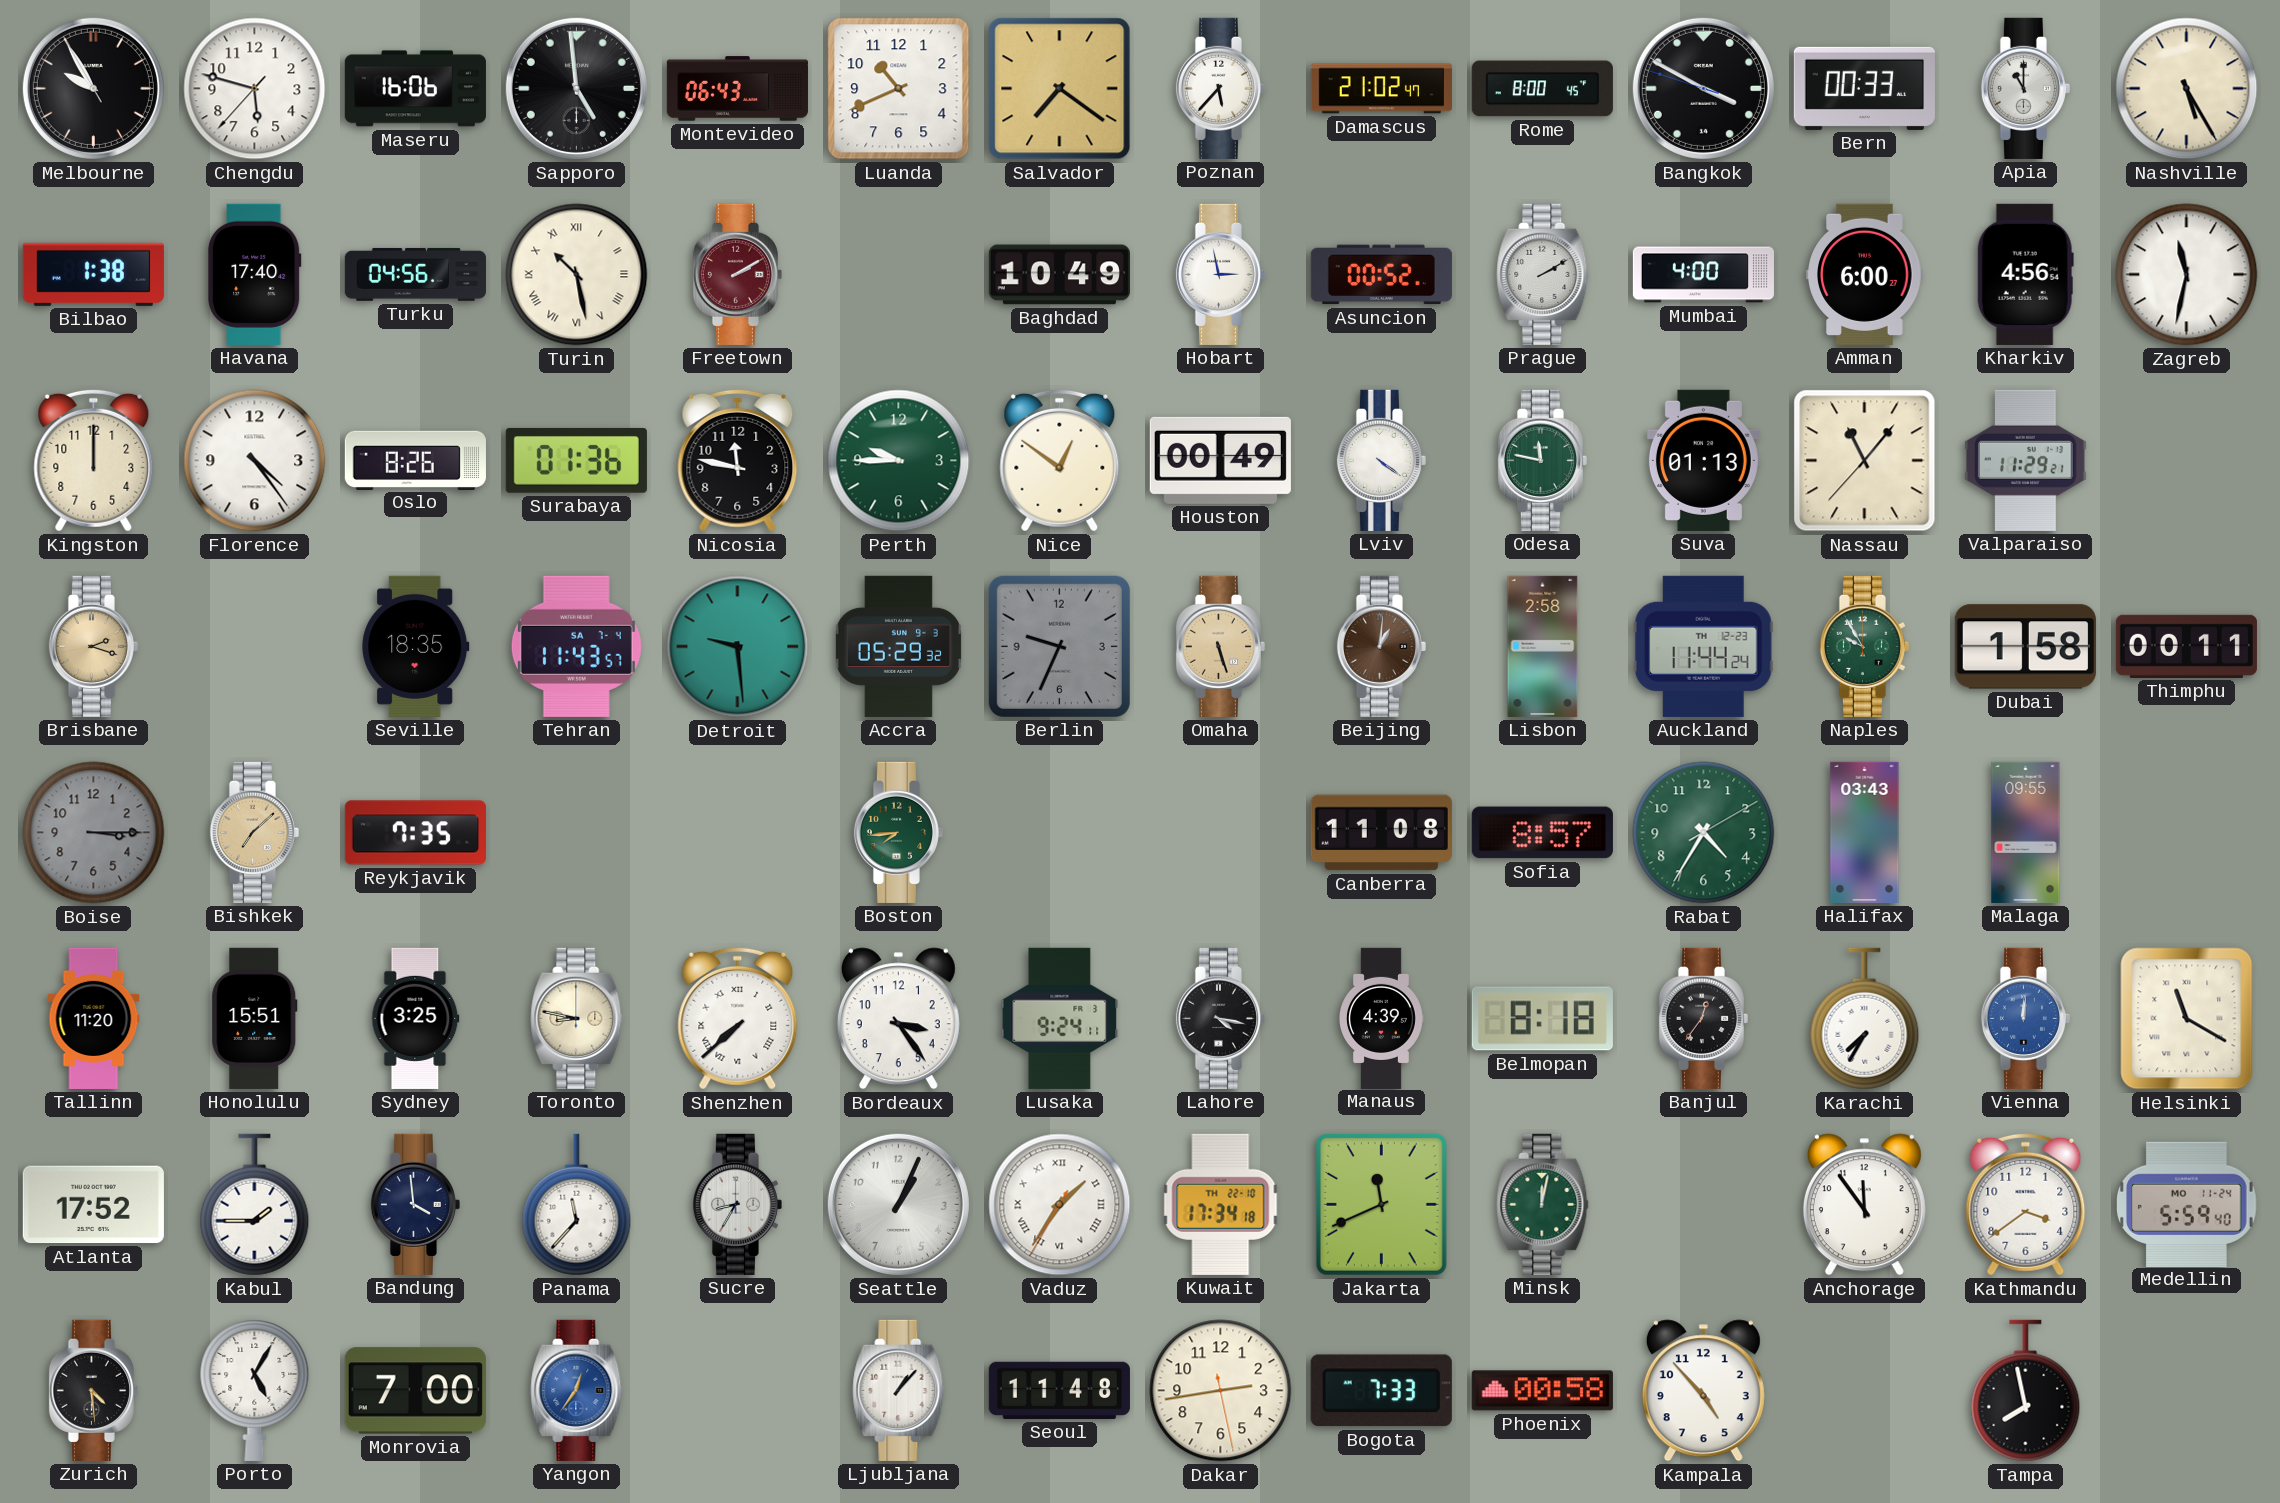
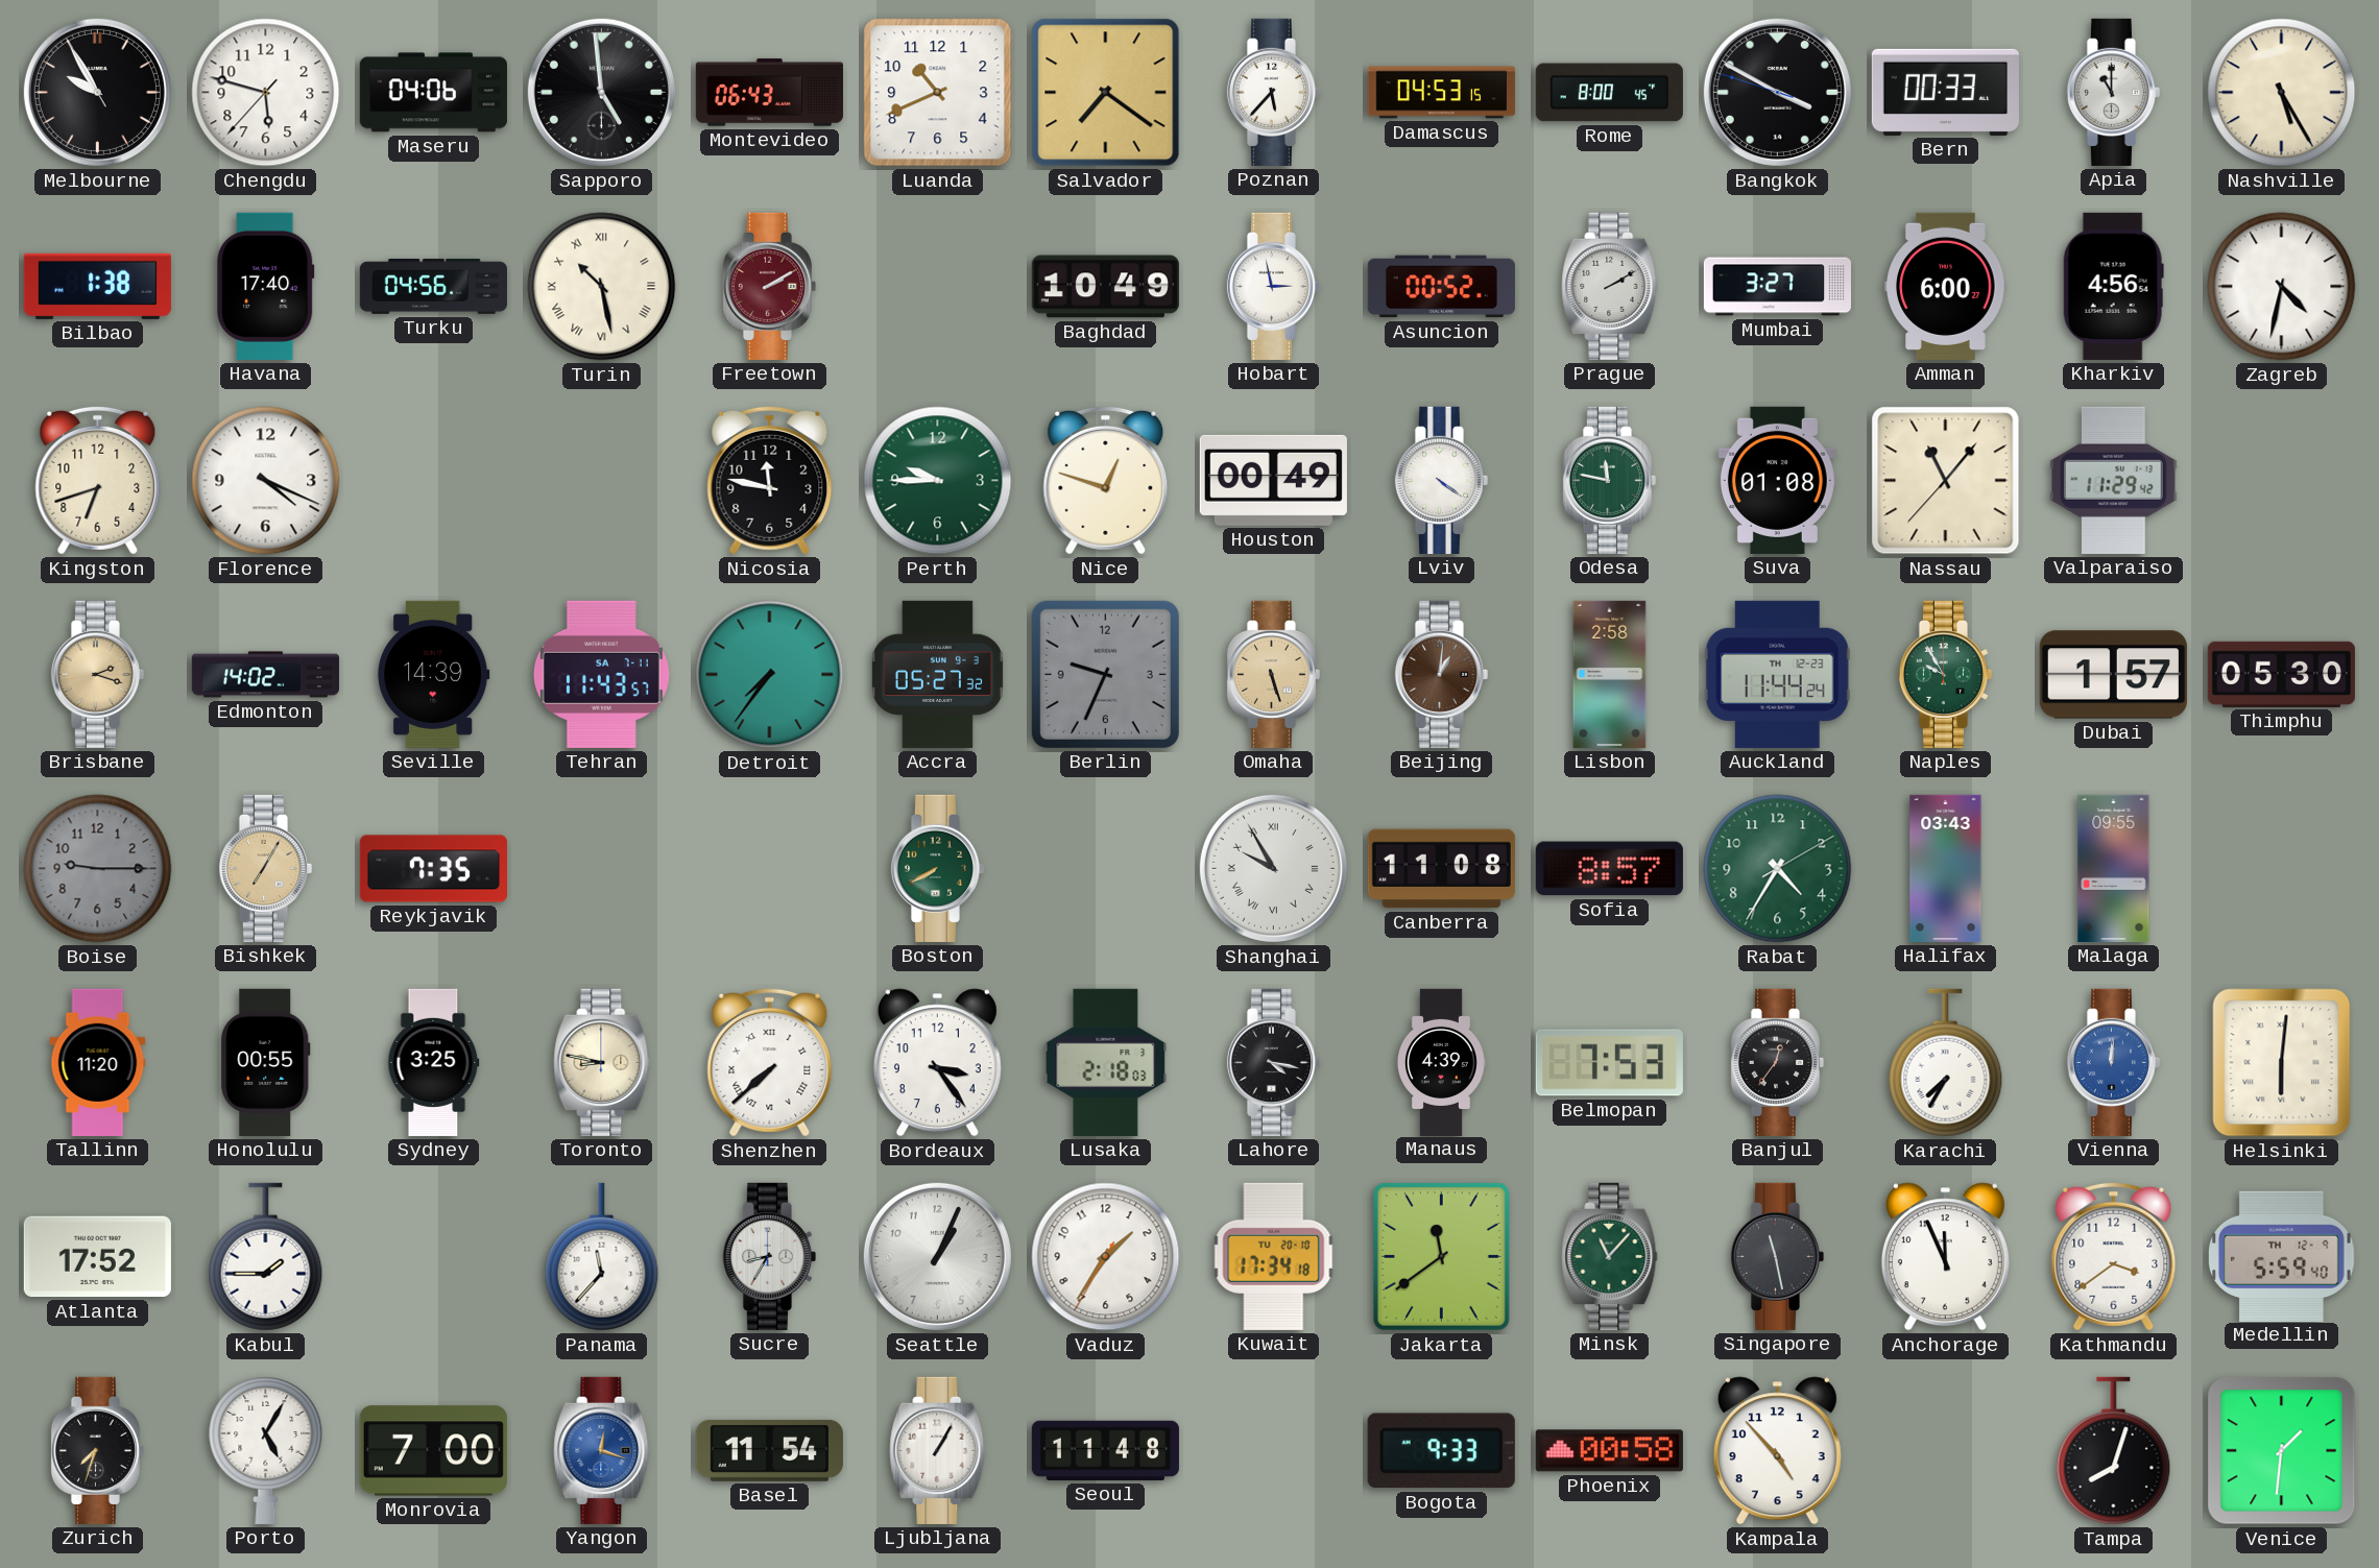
Maseru: 16:06 -> 04:06
Damascus: 21:02 -> 04:53
Mumbai: 4:00 -> 3:27
Zagreb: 11:32 -> 4:32
Kingston: 12:00 -> 6:42
Florence: 4:24 -> 4:19
Oslo: 8:26 -> none
Surabaya: 01:36 -> none
Nice: 12:51 -> 12:48
Suva: 01:13 -> 01:08
Valparaiso: 11:29:21 -> 11:29:42
Edmonton: none -> 14:02
Seville: 18:35 -> 14:39
Tehran date: SA 7-4 -> SA 7-11
Detroit: 9:29 -> 7:36
Accra: 05:29 -> 05:27
Dubai: 1:58 -> 1:57
Thimphu: 00:11 -> 05:30
Boise: 3:15 -> 9:15
Bishkek: 7:08 -> 7:05
Boston: 7:44 -> 7:40
Shanghai: none -> 9:55
Honolulu: 15:51 -> 00:55
Lusaka: 9:24 -> 2:18
Belmopan: 8:18 -> 7:53
Helsinki: 11:20 -> 6:01
Bandung: 3:59 -> none
Vaduz numerals: Roman -> Arabic
Kuwait date: TH 22-10 -> TU 20-10
Jakarta: 11:41 -> 11:39
Minsk: 12:02 -> 11:07
Singapore: none -> 11:28
Anchorage: 11:54 -> 11:56
Medellin date: MO 11-24 -> TH 12-9
Zurich: 4:29 -> 7:33
Yangon: 12:36 -> 12:18
Basel: none -> 11:54
Ljubljana: 1:07 -> 1:05
Dakar: 2:43 -> none
Bogota: 7:33 -> 9:33
Tampa: 7:58 -> 8:03
Venice: none -> 1:31
